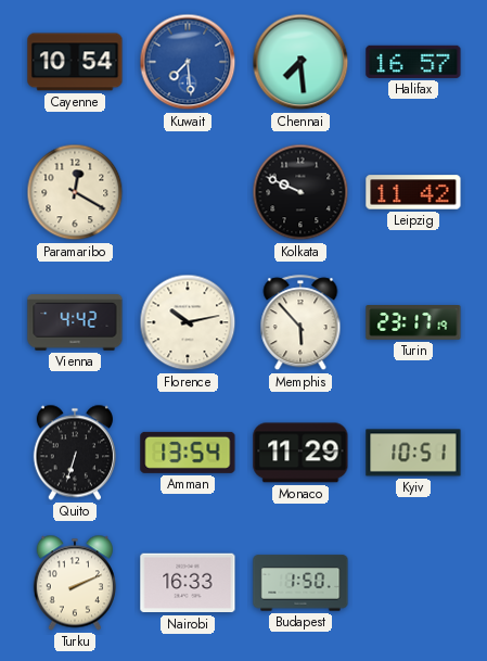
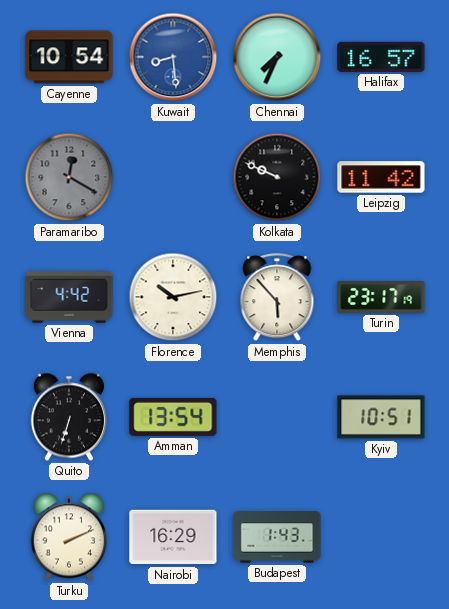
Kuwait: 7:29 -> 8:29
Chennai: 7:29 -> 7:34
Paramaribo dial: cream -> grey
Monaco: 11:29 -> none
Nairobi: 16:33 -> 16:29
Budapest: 1:50 -> 1:43
